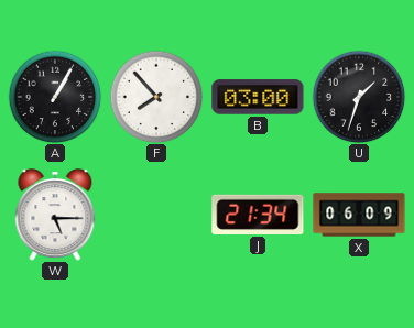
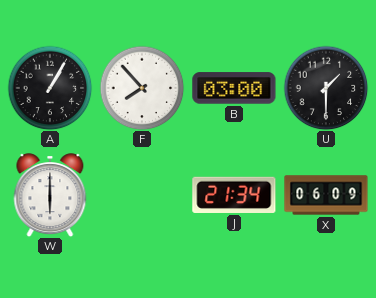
U: 1:33 -> 1:30
W: 5:15 -> 6:00
